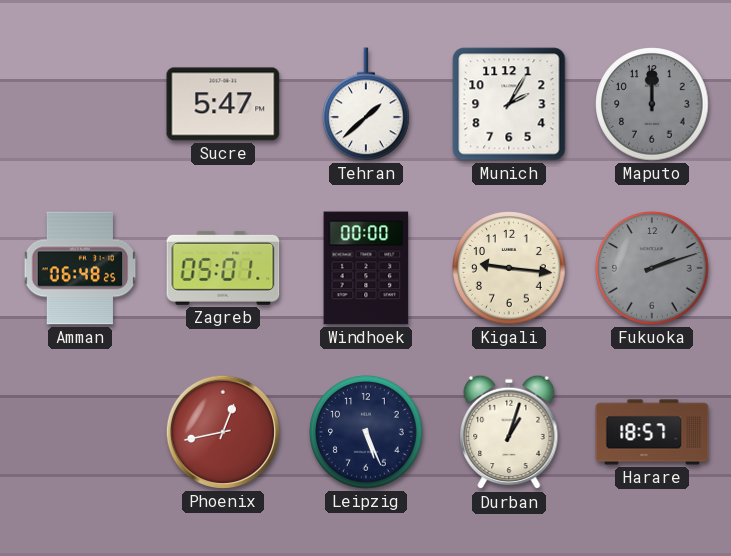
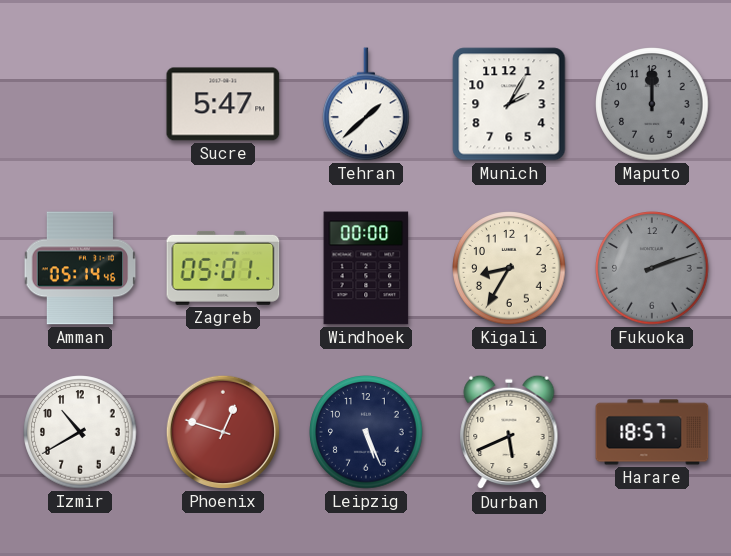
Amman: 06:48 -> 05:14
Kigali: 9:16 -> 8:35
Izmir: none -> 10:40
Phoenix: 12:43 -> 12:48
Durban: 1:03 -> 5:41
